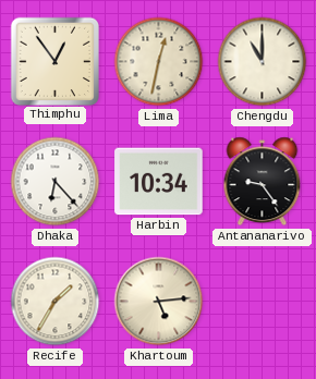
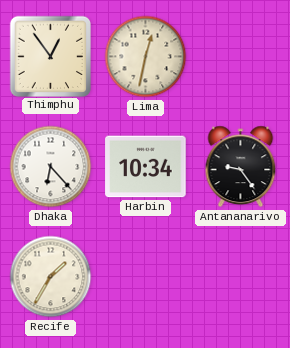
Chengdu: 11:00 -> none
Khartoum: 5:14 -> none
